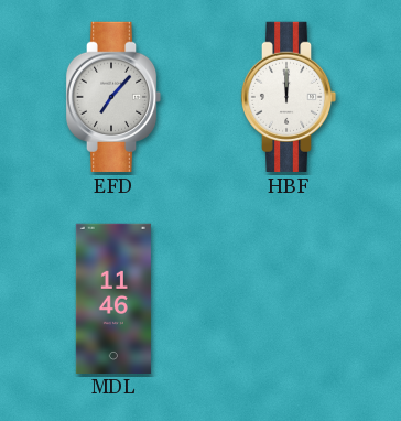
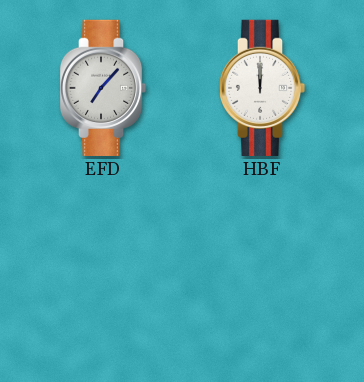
MDL: 11:46 -> none
